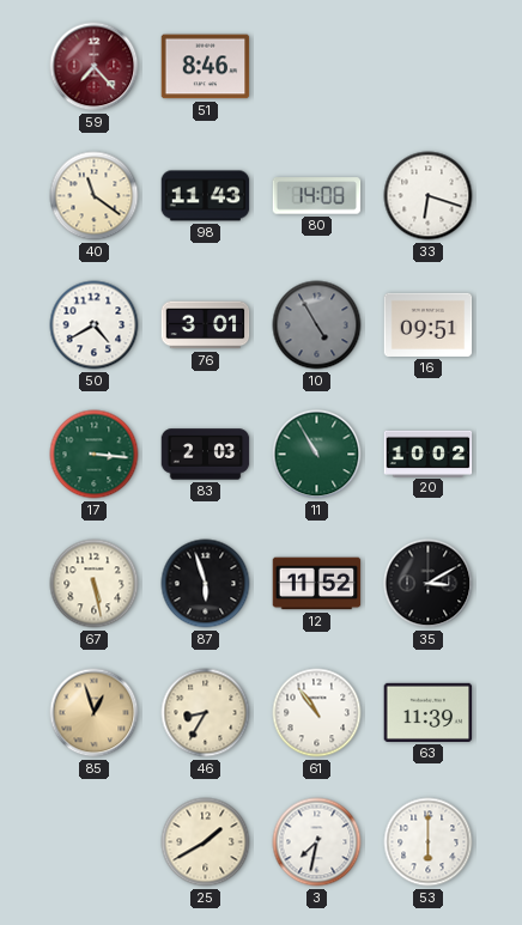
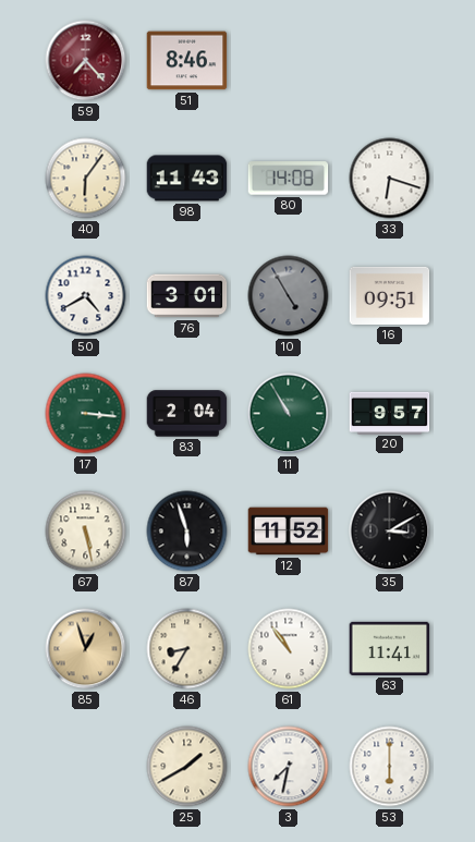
40: 11:21 -> 6:06
83: 2:03 -> 2:04
20: 10:02 -> 9:57
63: 11:39 -> 11:41
